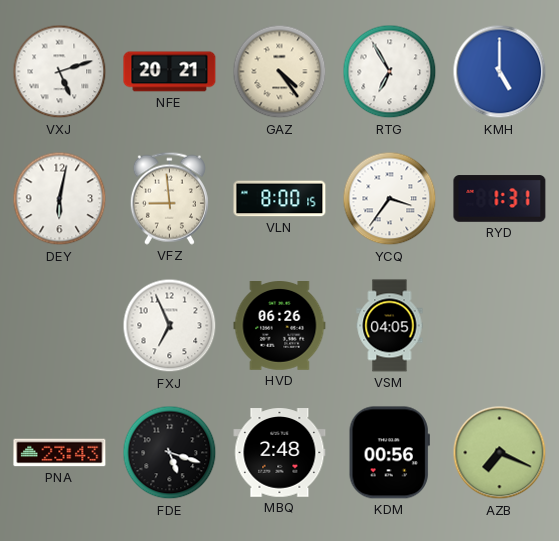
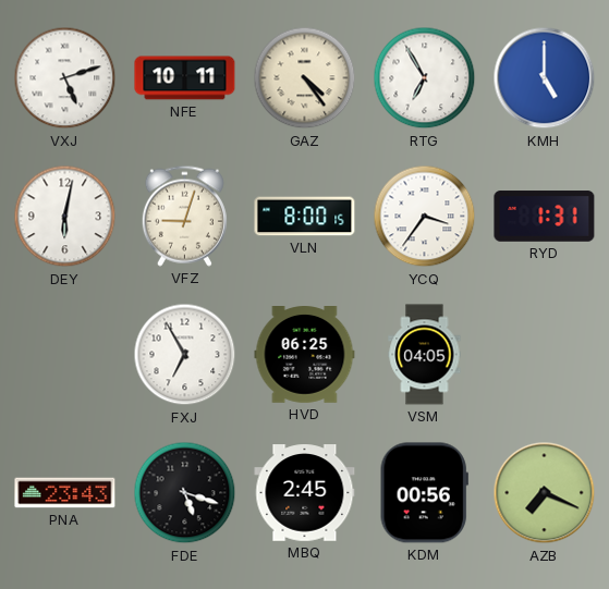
NFE: 20:21 -> 10:11
VFZ: 8:59 -> 9:03
FXJ: 6:56 -> 6:55
HVD: 06:26 -> 06:25
MBQ: 2:48 -> 2:45
